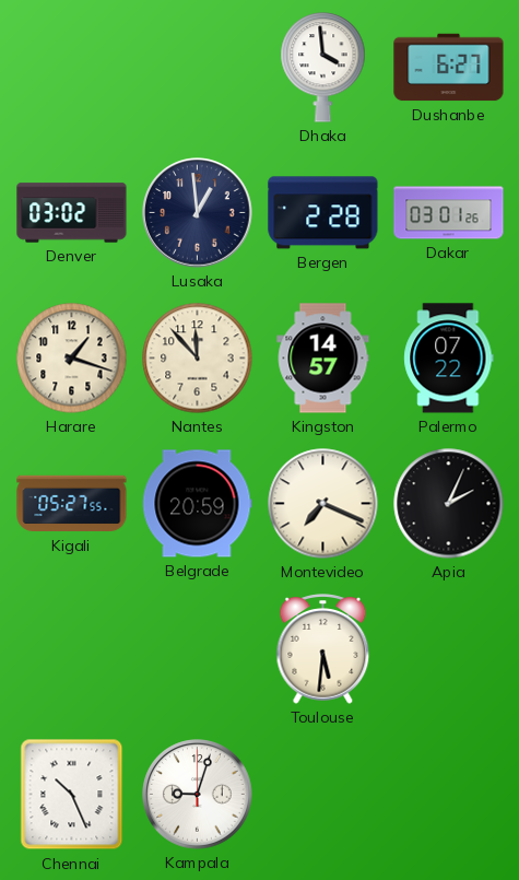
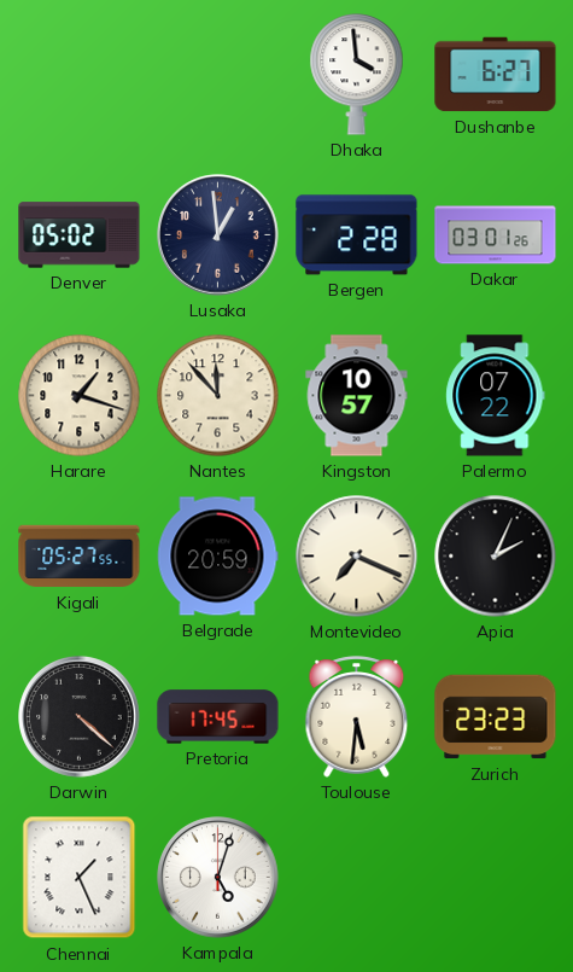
Denver: 03:02 -> 05:02
Kingston: 14:57 -> 10:57
Darwin: none -> 4:22
Pretoria: none -> 17:45
Zurich: none -> 23:23
Chennai: 10:26 -> 1:26
Kampala: 9:03 -> 5:03
